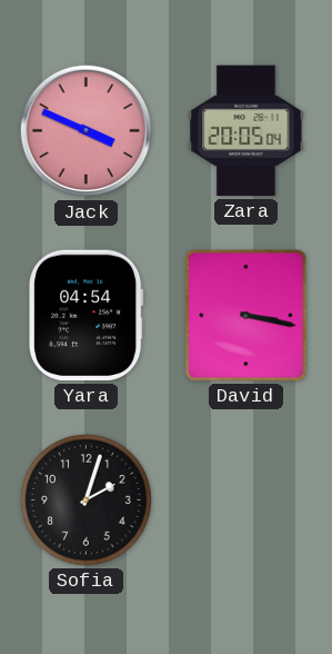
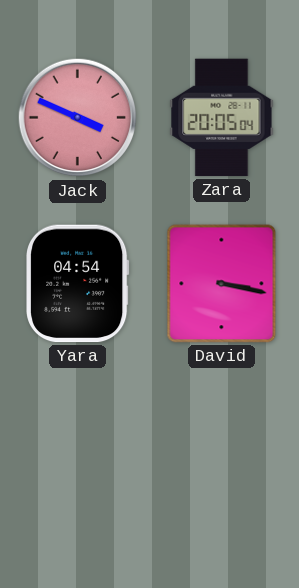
Sofia: 2:03 -> none
